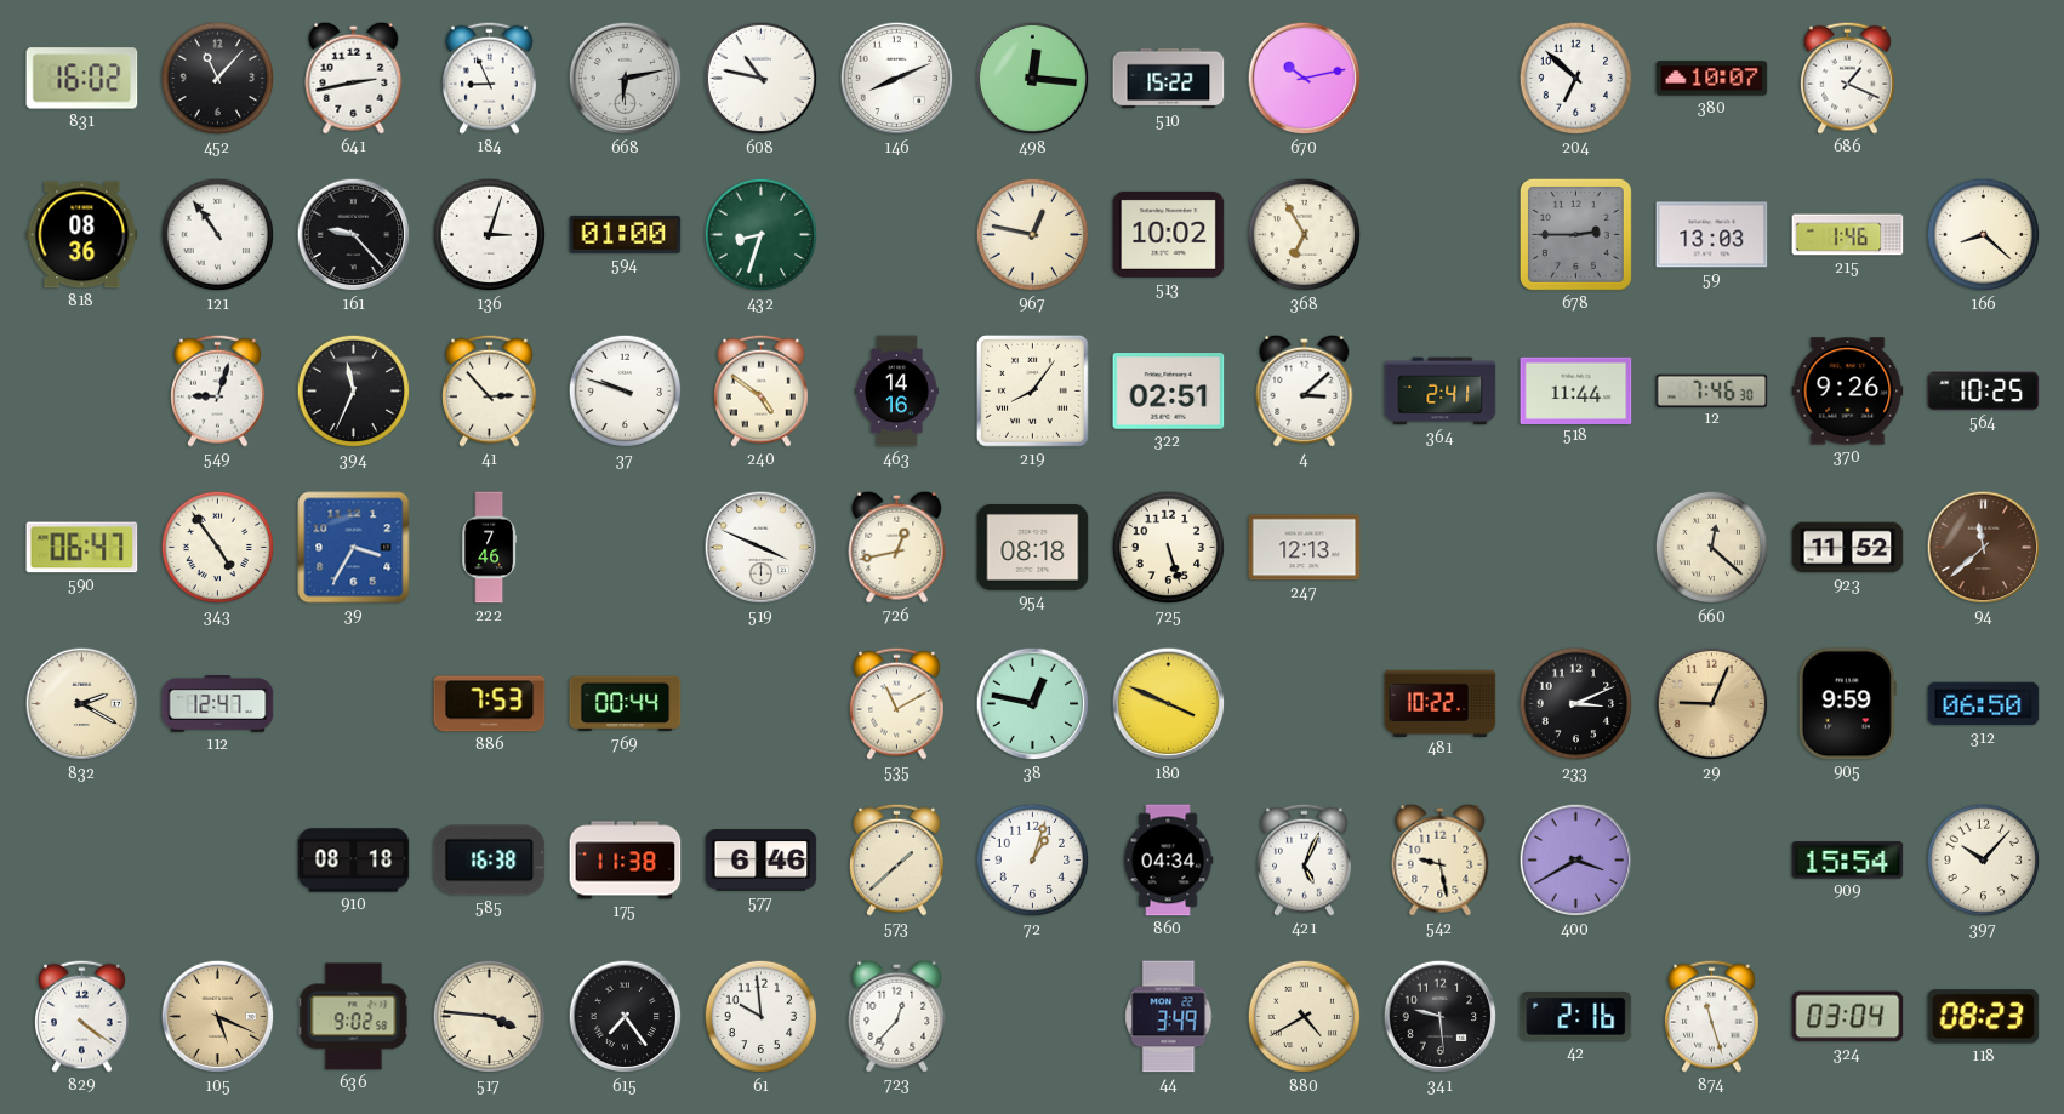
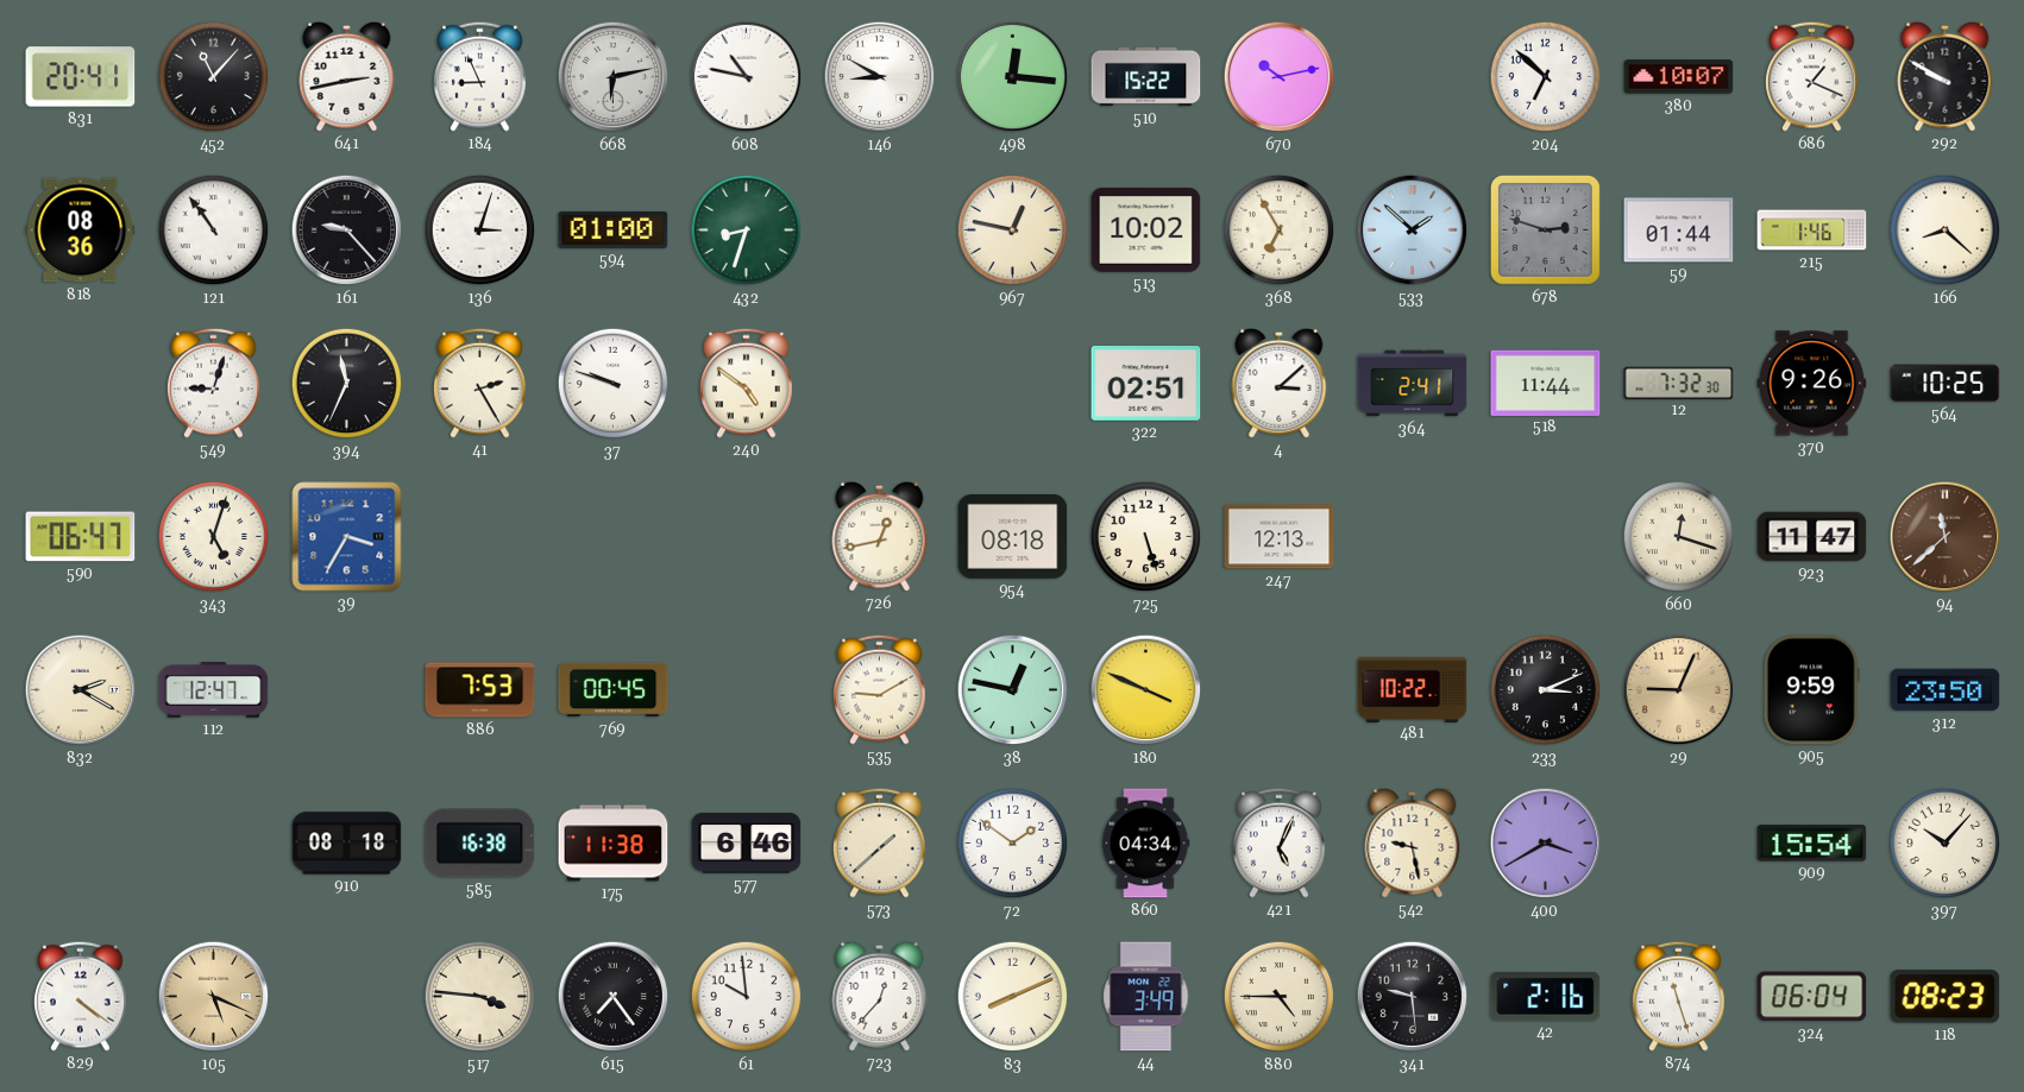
831: 16:02 -> 20:41
146: 8:11 -> 8:50
292: none -> 9:50
533: none -> 1:52
678: 2:45 -> 2:48
59: 13:03 -> 01:44
41: 2:53 -> 2:25
463: 14:16 -> none
219: 8:06 -> none
12: 7:46 -> 7:32
343: 4:54 -> 5:03
222: 7:46 -> none
519: 3:49 -> none
660: 12:22 -> 12:18
923: 11:52 -> 11:47
769: 00:44 -> 00:45
535: 11:10 -> 9:10
312: 06:50 -> 23:50
72: 1:03 -> 1:51
636: 9:02 -> none
83: none -> 8:11
880: 4:40 -> 4:45
324: 03:04 -> 06:04
